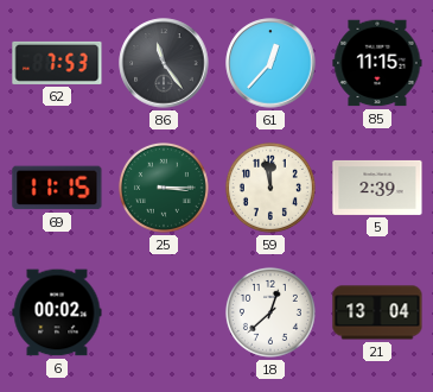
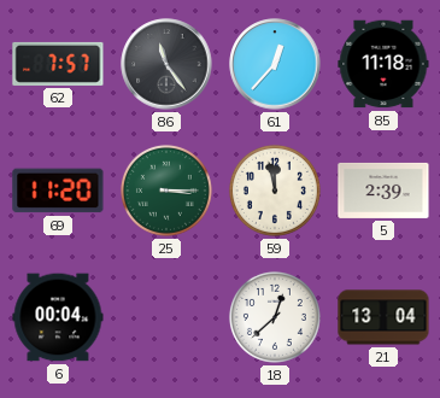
62: 7:53 -> 7:57
85: 11:15 -> 11:18
69: 11:15 -> 11:20
6: 00:02 -> 00:04
